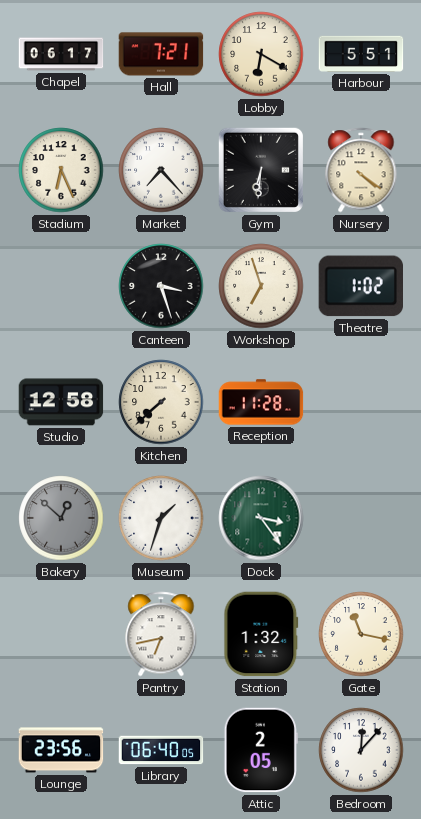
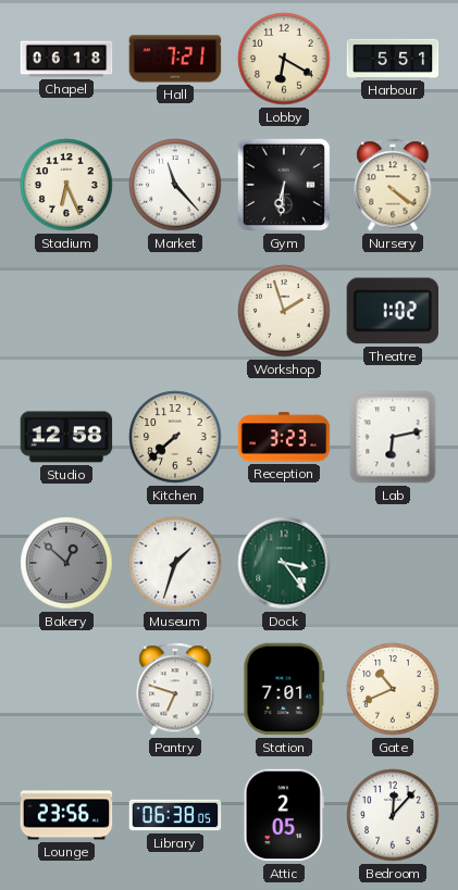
Chapel: 06:17 -> 06:18
Market: 7:23 -> 11:23
Canteen: 3:27 -> none
Workshop: 6:57 -> 1:57
Reception: 11:28 -> 3:23
Lab: none -> 6:13
Pantry: 6:43 -> 6:48
Station: 1:32 -> 7:01
Gate: 11:17 -> 10:41
Library: 06:40 -> 06:38
